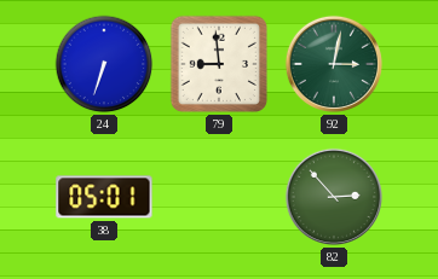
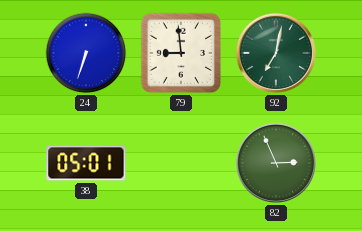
92: 3:02 -> 7:02
82: 2:53 -> 2:56
